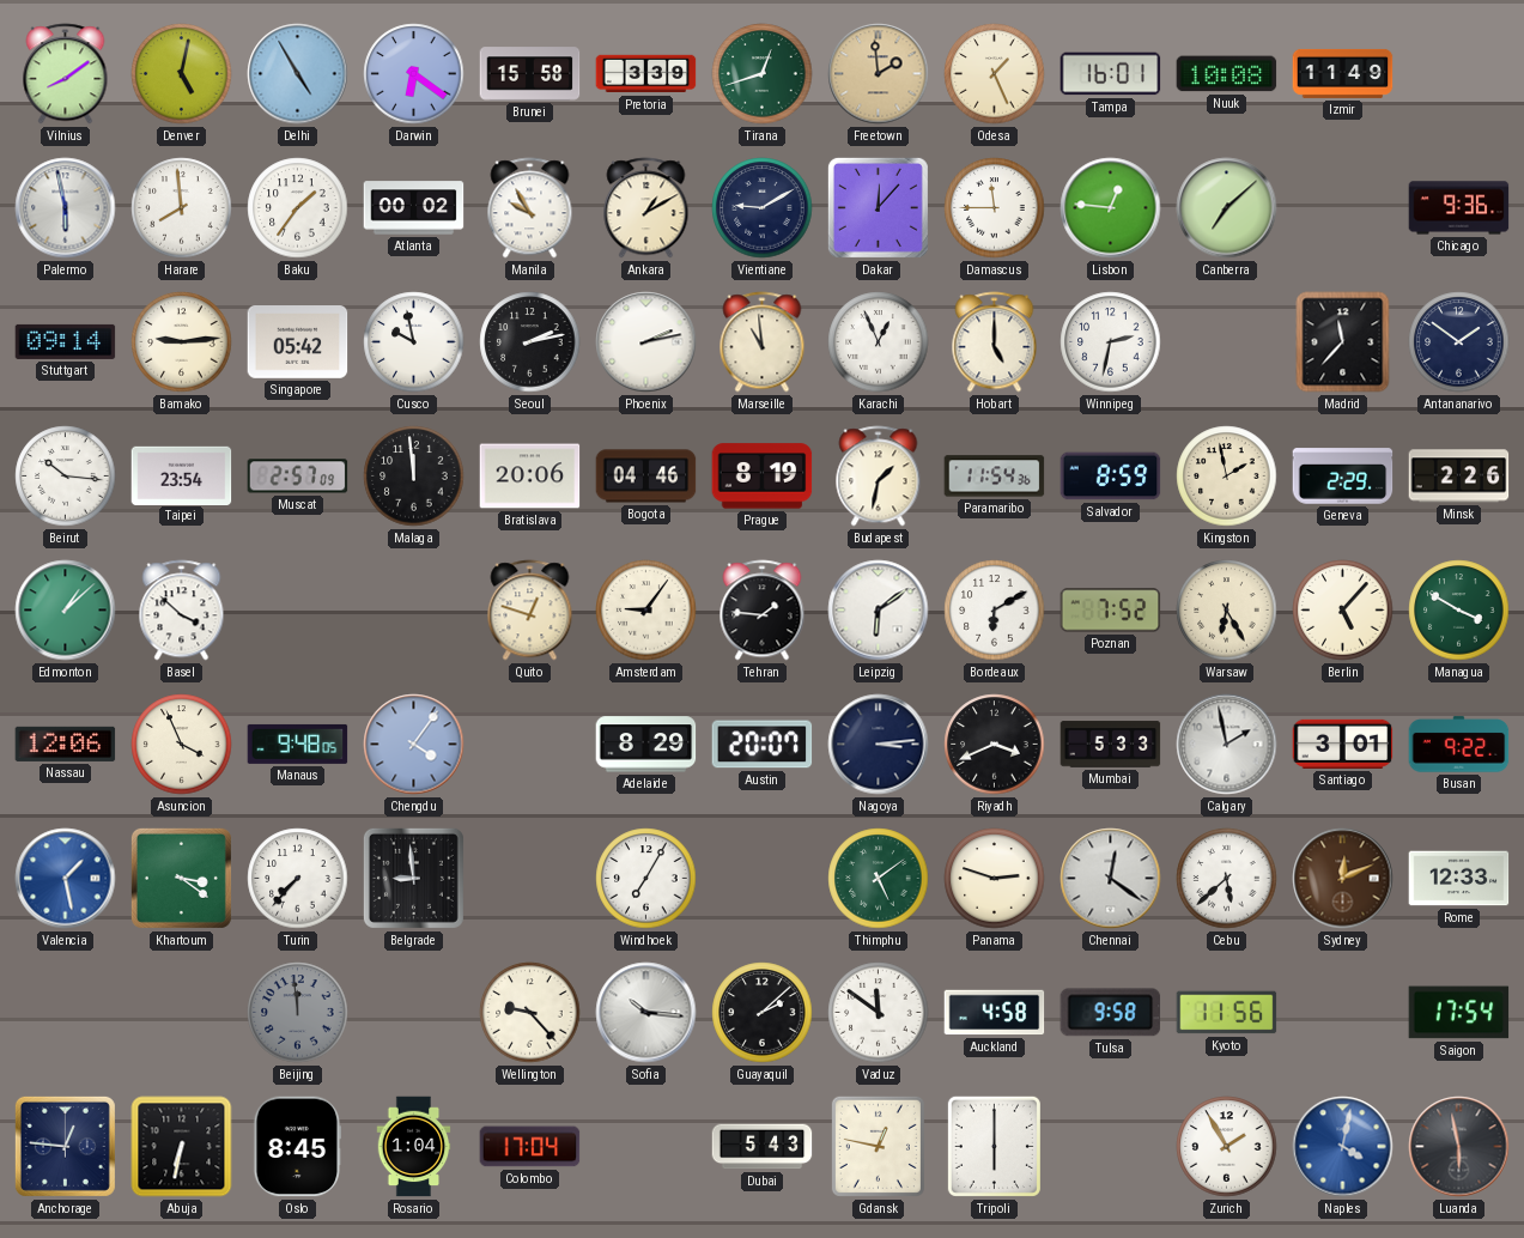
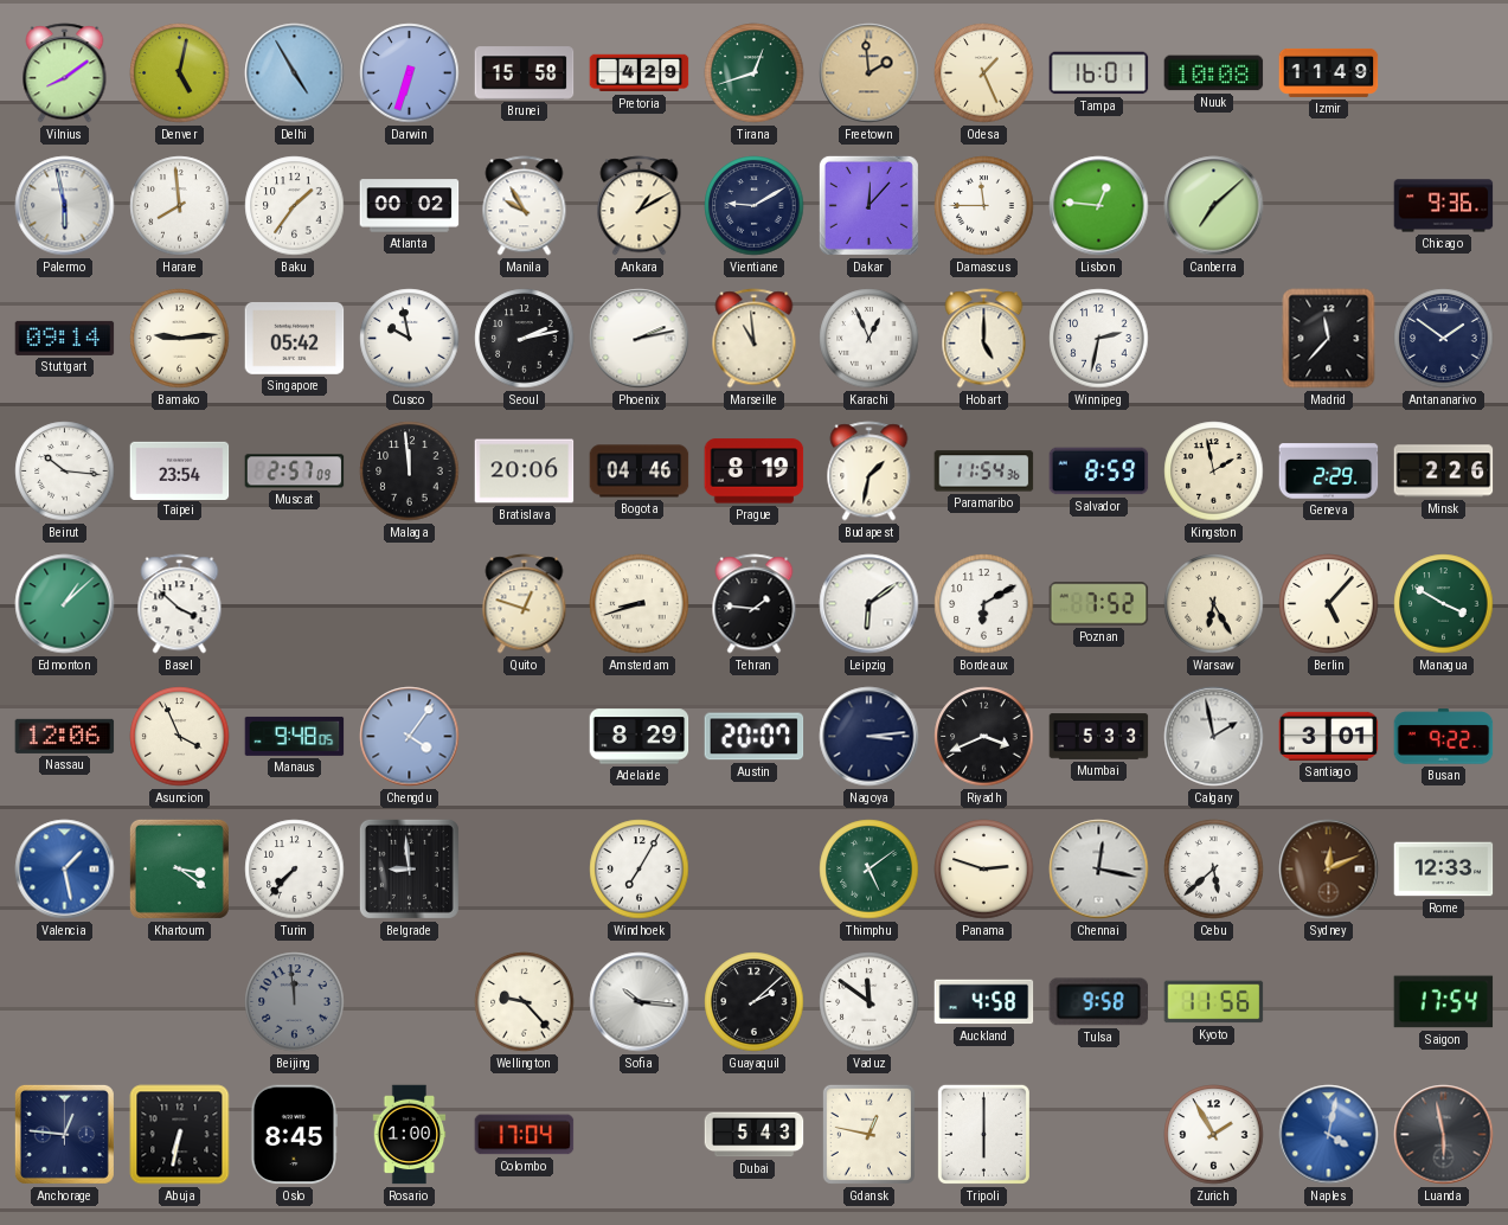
Darwin: 6:21 -> 6:33
Pretoria: 3:39 -> 4:29
Amsterdam: 9:06 -> 8:42
Chennai: 12:21 -> 12:17
Rosario: 1:04 -> 1:00
